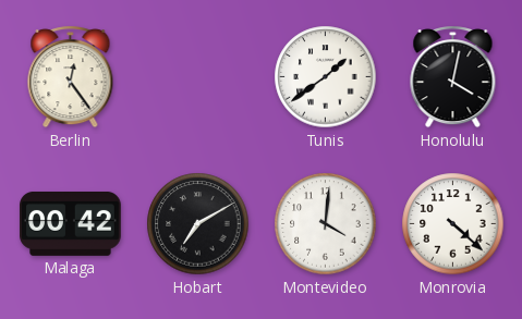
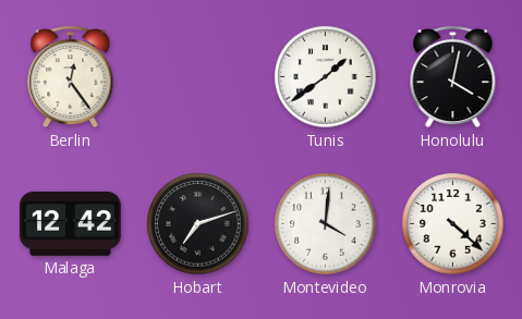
Malaga: 00:42 -> 12:42
Hobart: 7:10 -> 7:12
